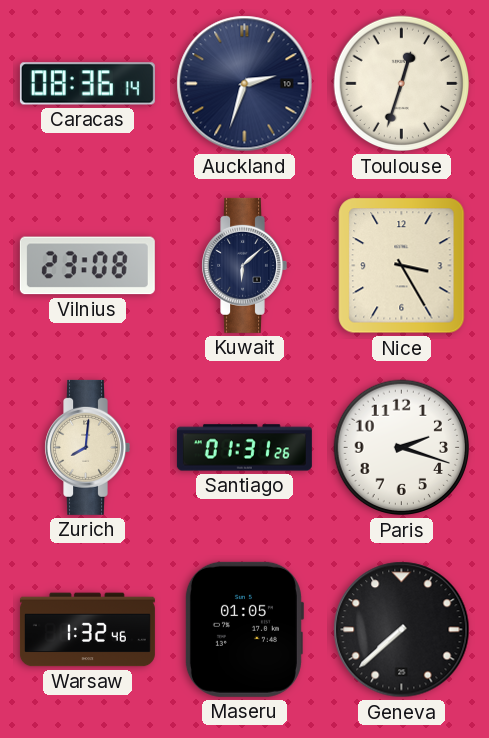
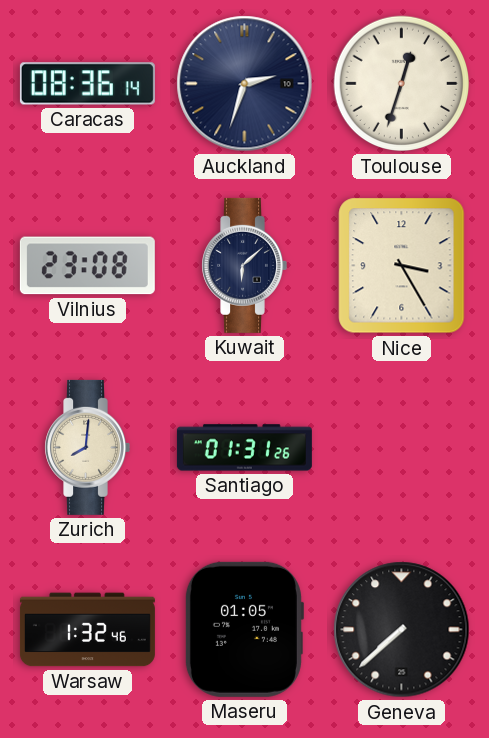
Paris: 2:18 -> none
